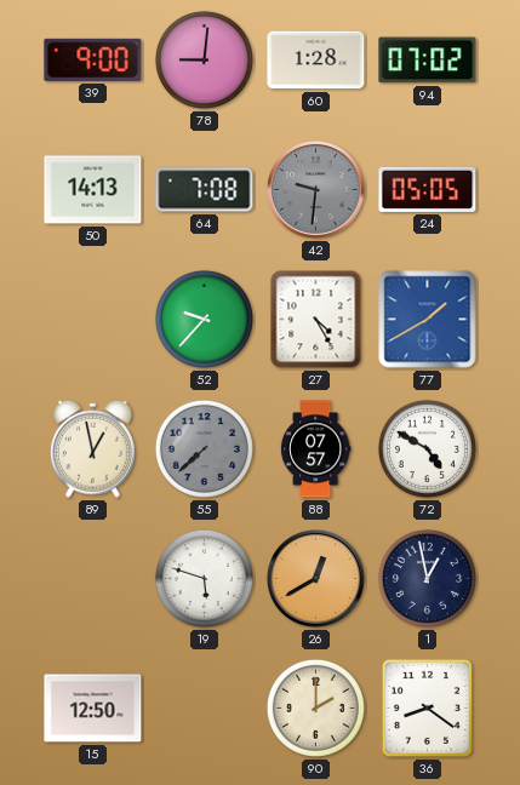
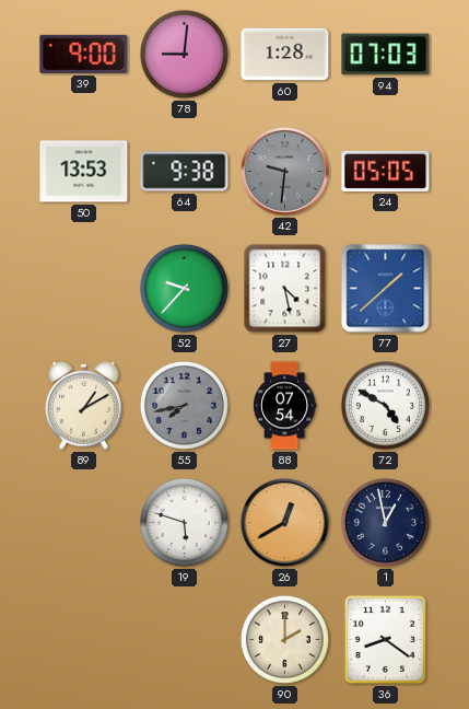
94: 07:02 -> 07:03
50: 14:13 -> 13:53
64: 7:08 -> 9:38
27: 4:25 -> 4:28
77: 1:40 -> 1:38
89: 12:58 -> 1:10
55: 7:38 -> 7:43
88: 07:57 -> 07:54
15: 12:50 -> none
